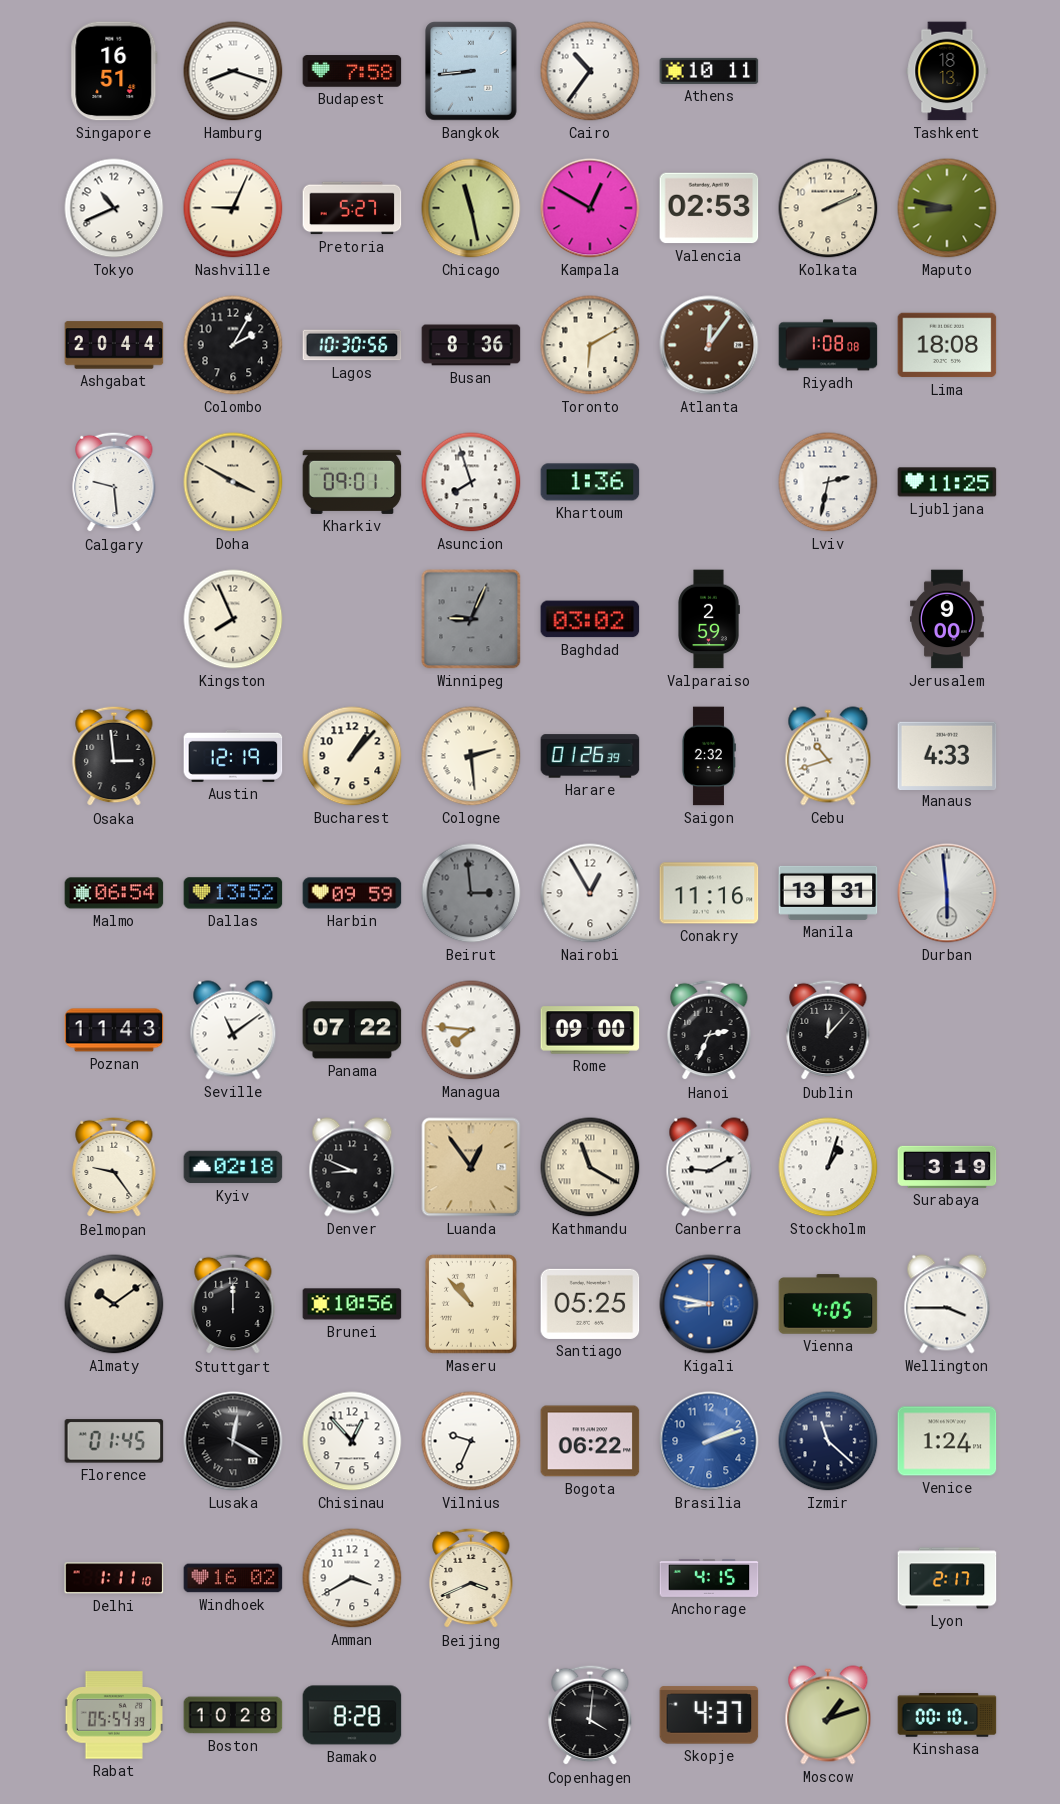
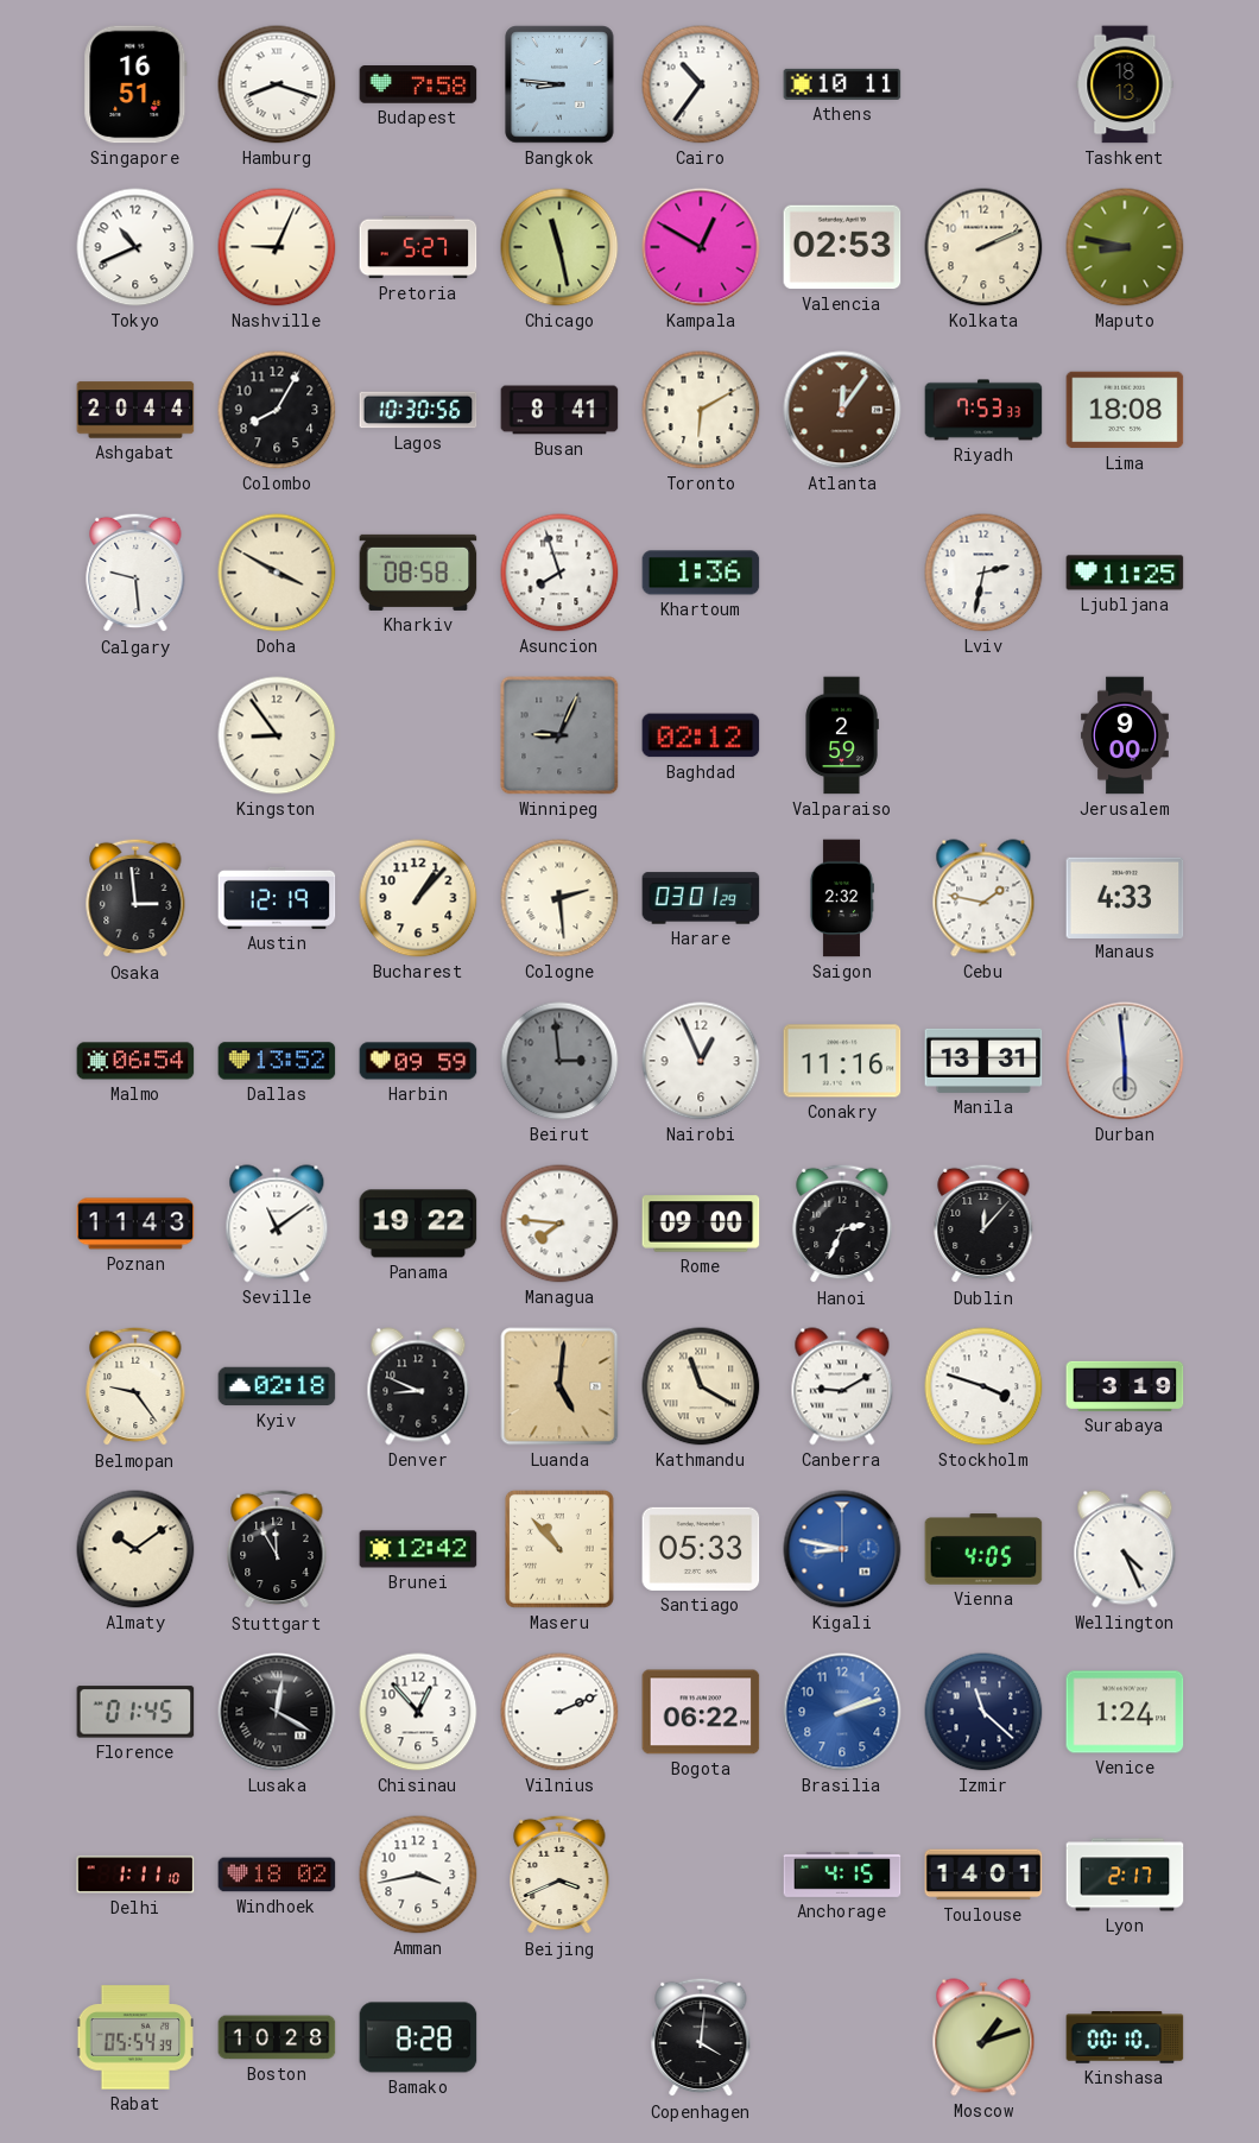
Bangkok: 8:44 -> 8:46
Colombo: 2:05 -> 8:05
Busan: 8:36 -> 8:41
Riyadh: 1:08 -> 7:53
Kharkiv: 09:01 -> 08:58
Kingston: 7:56 -> 8:54
Baghdad: 03:02 -> 02:12
Harare: 01:26 -> 03:01
Cebu: 10:42 -> 1:47
Nairobi: 12:55 -> 12:56
Panama: 07:22 -> 19:22
Luanda: 12:54 -> 5:01
Stockholm: 1:03 -> 3:48
Stuttgart: 12:00 -> 11:55
Brunei: 10:56 -> 12:42
Santiago: 05:25 -> 05:33
Wellington: 3:45 -> 4:26
Vilnius: 9:34 -> 2:11
Windhoek: 16:02 -> 18:02
Amman: 3:40 -> 3:43
Toulouse: none -> 14:01
Skopje: 4:37 -> none
